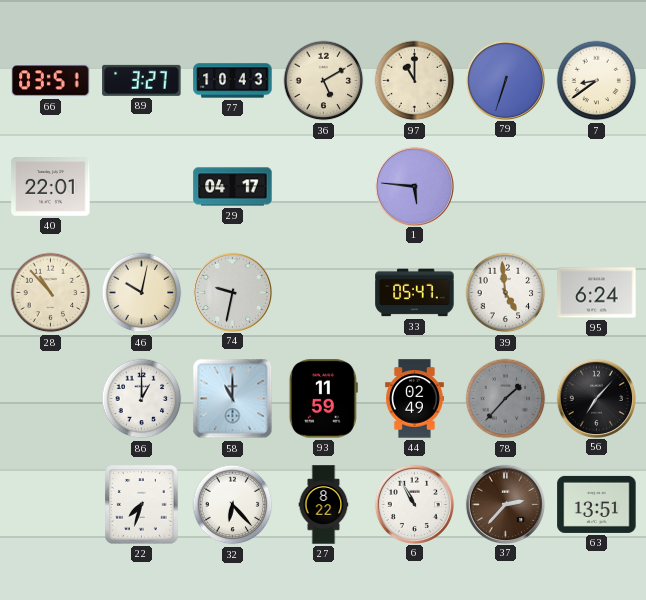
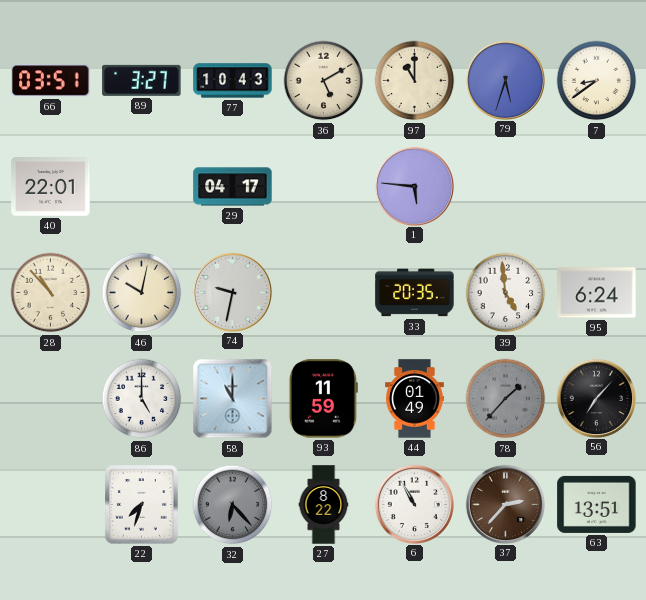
79: 6:33 -> 5:33
33: 05:47 -> 20:35
86: 1:00 -> 5:00
44: 02:49 -> 01:49
32 dial: white -> grey
